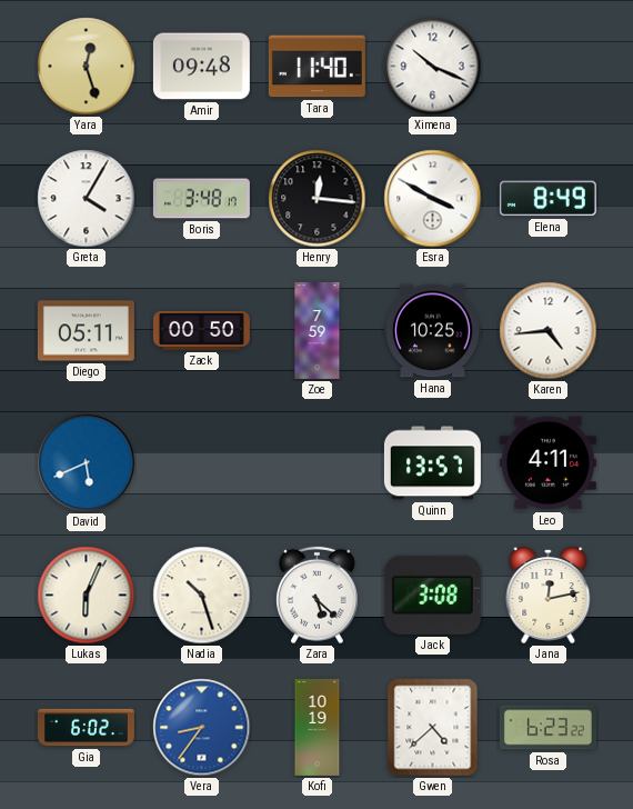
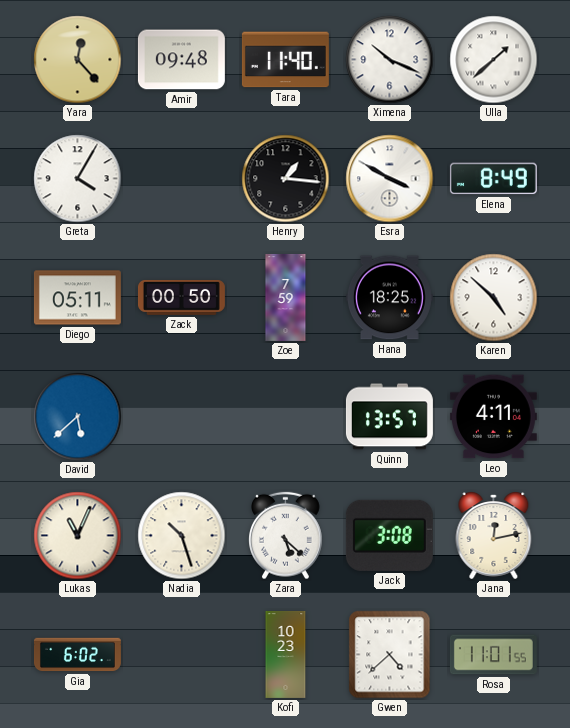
Yara: 12:27 -> 12:23
Ulla: none -> 1:38
Boris: 3:48 -> none
Henry: 12:16 -> 1:16
Hana: 10:25 -> 18:25
Karen: 4:44 -> 4:52
David: 5:41 -> 5:38
Lukas: 6:04 -> 11:04
Vera: 8:36 -> none
Kofi: 10:19 -> 10:23
Rosa: 6:23 -> 11:01
